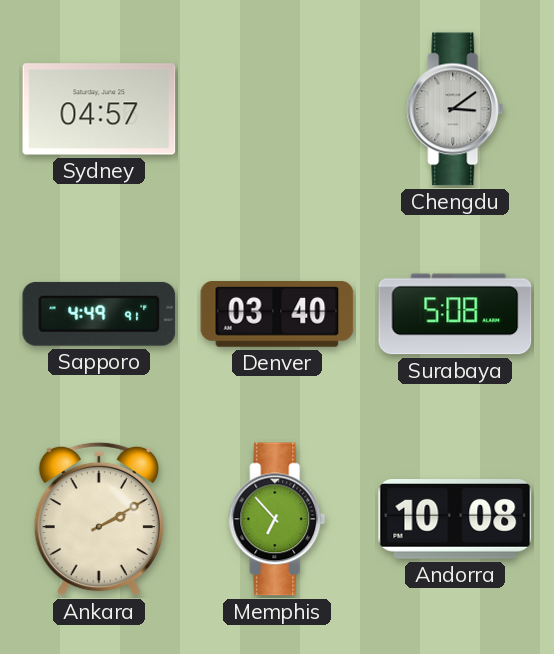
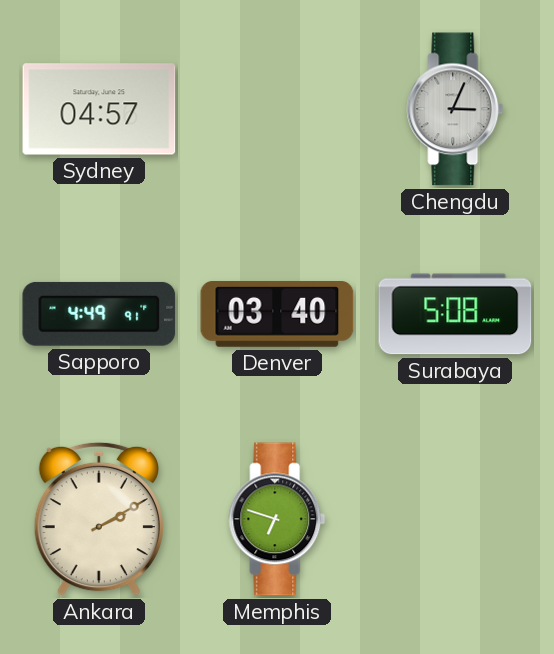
Chengdu: 3:09 -> 3:04
Memphis: 6:53 -> 6:48
Andorra: 10:08 -> none
